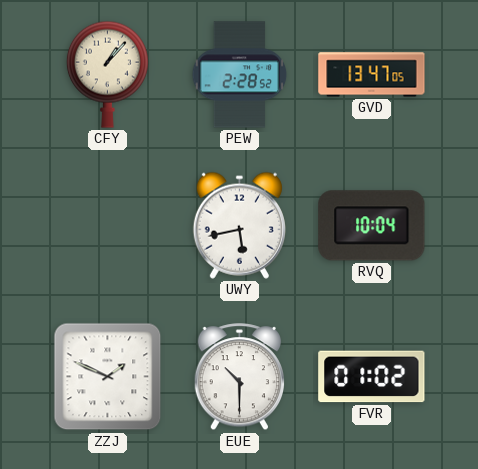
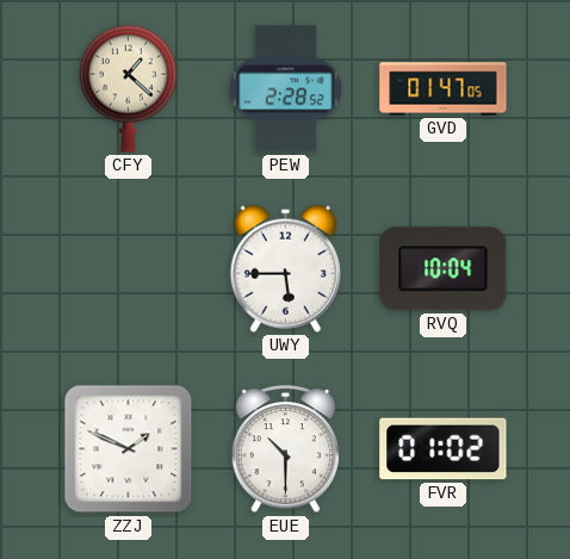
CFY: 1:07 -> 1:22
GVD: 13:47 -> 01:47
UWY: 5:43 -> 5:45
